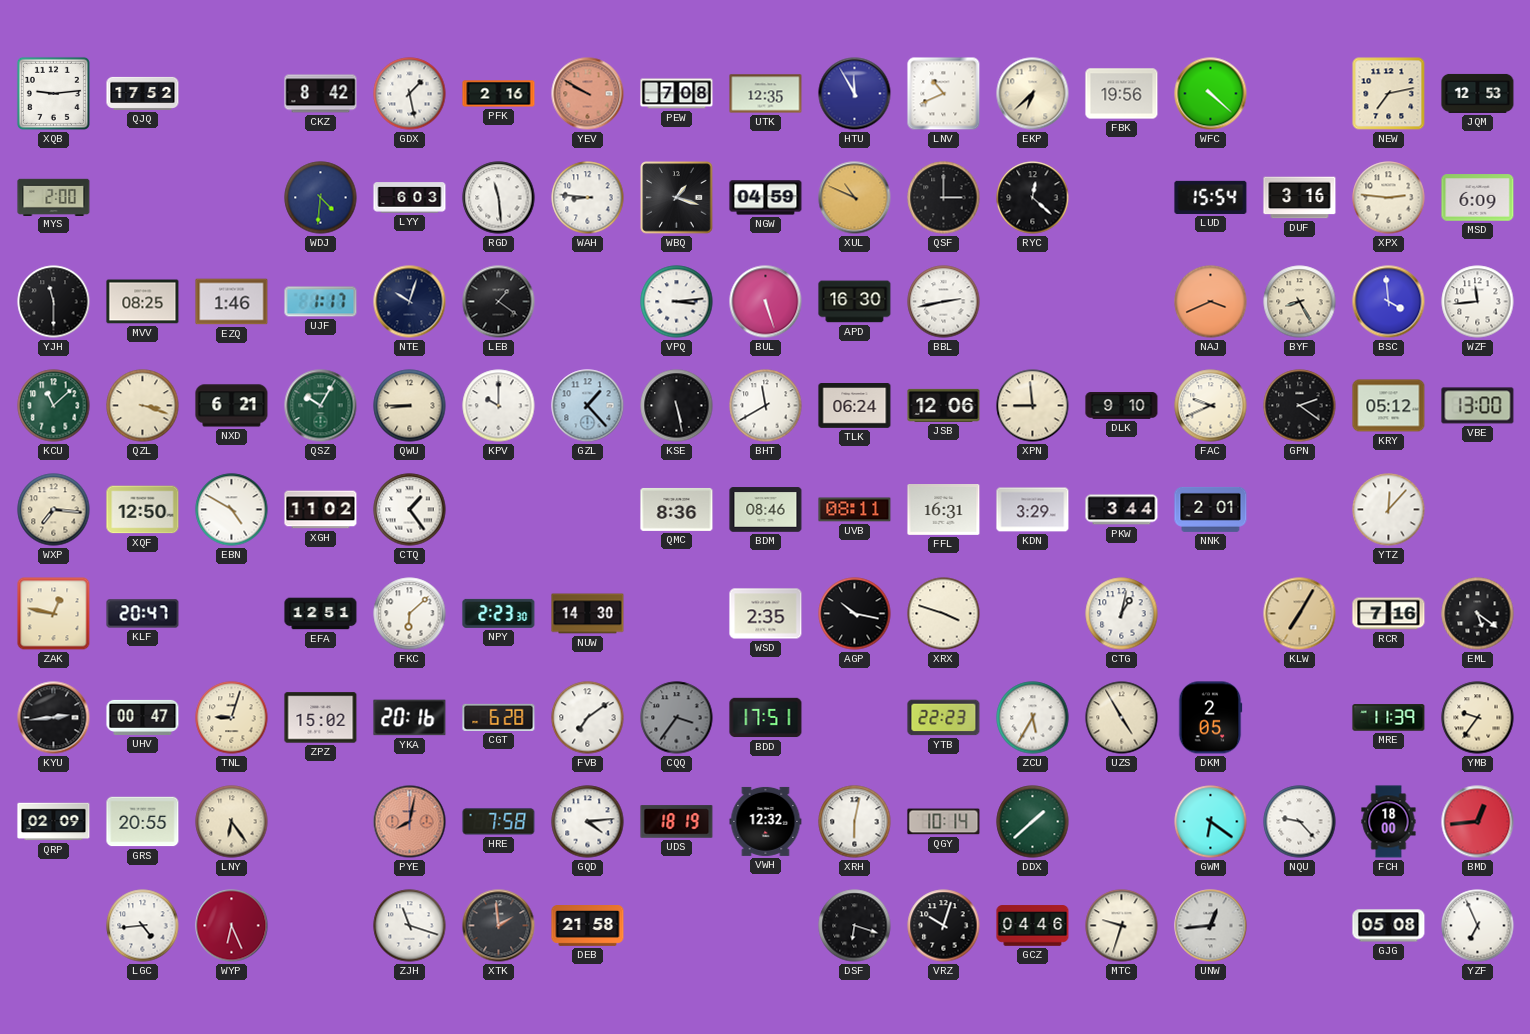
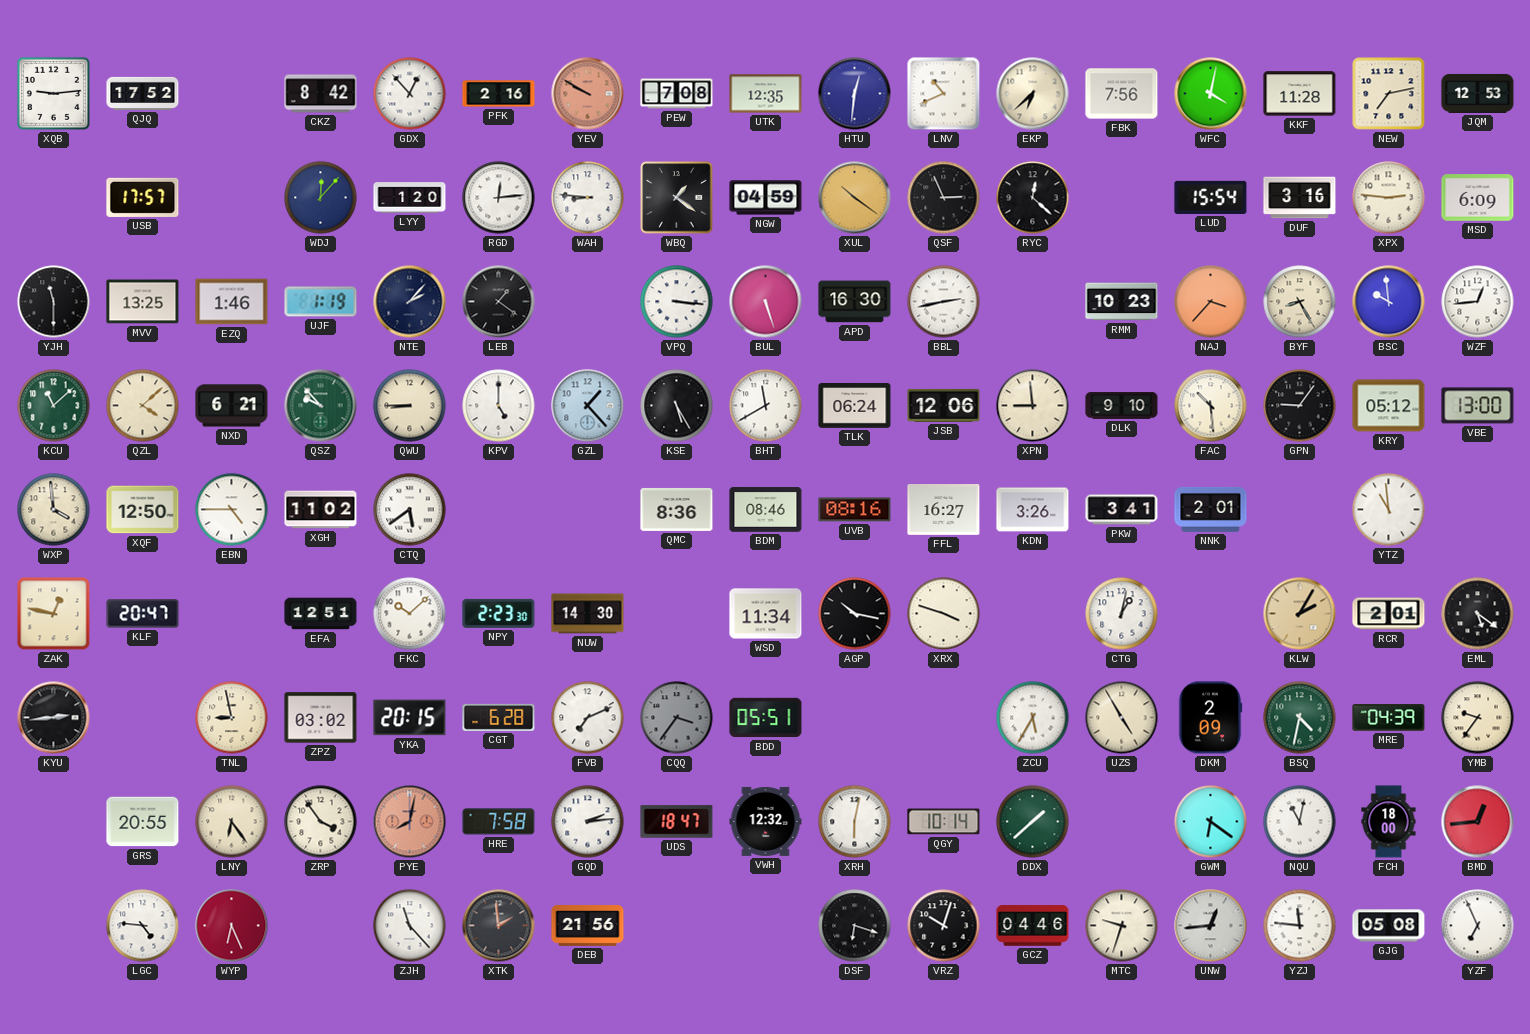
GDX: 1:28 -> 12:53
HTU: 11:55 -> 12:31
FBK: 19:56 -> 7:56
WFC: 4:22 -> 4:02
KKF: none -> 11:28
MYS: 2:00 -> none
USB: none -> 17:57
WDJ: 4:31 -> 12:07
LYY: 6:03 -> 1:20
RGD: 11:29 -> 12:14
WBQ: 1:18 -> 1:21
XUL: 10:49 -> 10:21
QSF: 3:00 -> 2:56
MVV: 08:25 -> 13:25
UJF: 1:17 -> 1:19
NTE: 10:03 -> 2:07
VPQ: 3:14 -> 3:16
RMM: none -> 10:23
NAJ: 3:41 -> 3:37
BSC: 3:59 -> 9:59
WZF: 11:44 -> 12:44
QZL: 3:18 -> 4:08
QSZ: 10:05 -> 9:53
KPV: 10:00 -> 5:00
KSE: 5:28 -> 5:25
FAC: 9:41 -> 10:29
GPN: 2:21 -> 9:06
WXP: 7:16 -> 3:59
EBN: 4:50 -> 4:45
CTQ: 1:24 -> 5:39
UVB: 08:11 -> 08:16
FFL: 16:31 -> 16:27
KDN: 3:29 -> 3:26
PKW: 3:44 -> 3:41
YTZ: 12:07 -> 10:59
FKC: 6:08 -> 10:08
WSD: 2:35 -> 11:34
KLW: 7:05 -> 2:05
RCR: 7:16 -> 2:01
UHV: 00:47 -> none
TNL: 9:03 -> 8:58
ZPZ: 15:02 -> 03:02
YKA: 20:16 -> 20:15
FVB: 7:09 -> 7:11
BDD: 17:51 -> 05:51
YTB: 22:23 -> none
DKM: 2:05 -> 2:09
BSQ: none -> 4:32
MRE: 11:39 -> 04:39
QRP: 02:09 -> none
ZRP: none -> 3:54
GQD: 4:14 -> 2:14
UDS: 18:19 -> 18:47
NQU: 9:23 -> 11:02
LGC: 4:44 -> 4:46
ZJH: 11:18 -> 11:23
DEB: 21:58 -> 21:56
YZJ: none -> 11:46
